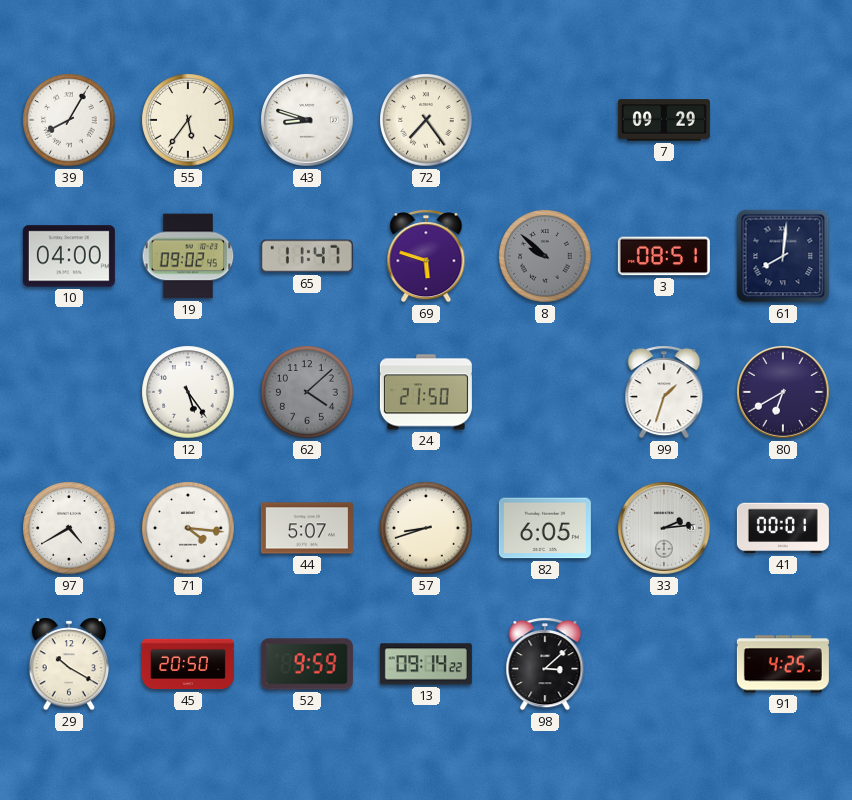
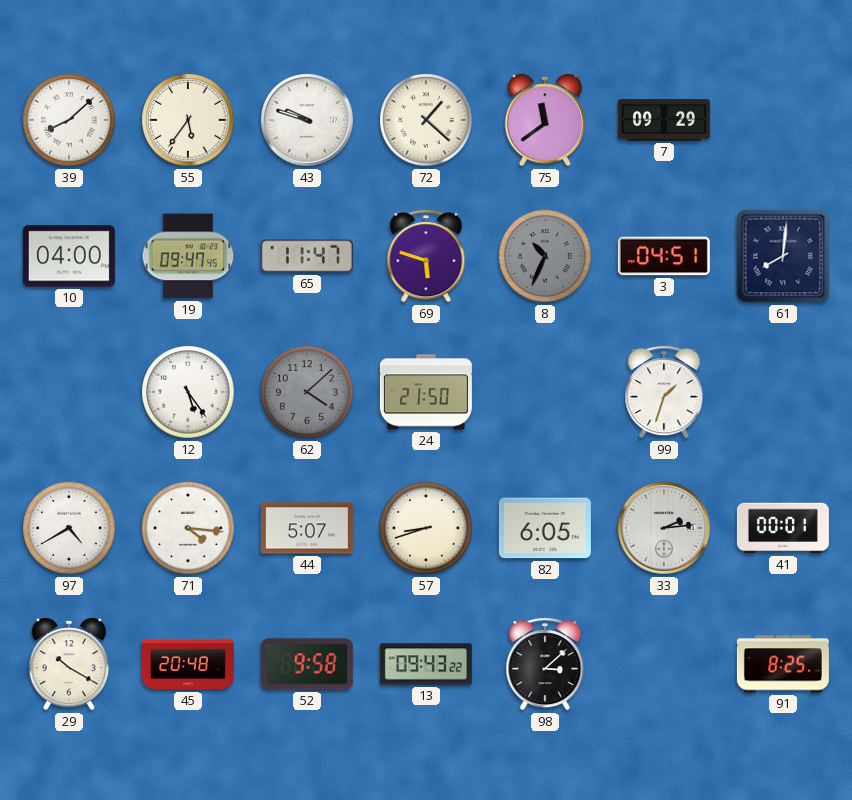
39: 8:05 -> 8:08
43: 8:48 -> 9:48
72: 7:24 -> 1:22
75: none -> 11:39
19: 09:02 -> 09:47
8: 9:52 -> 10:34
3: 08:51 -> 04:51
80: 6:40 -> none
45: 20:50 -> 20:48
52: 9:59 -> 9:58
13: 09:14 -> 09:43
91: 4:25 -> 8:25
